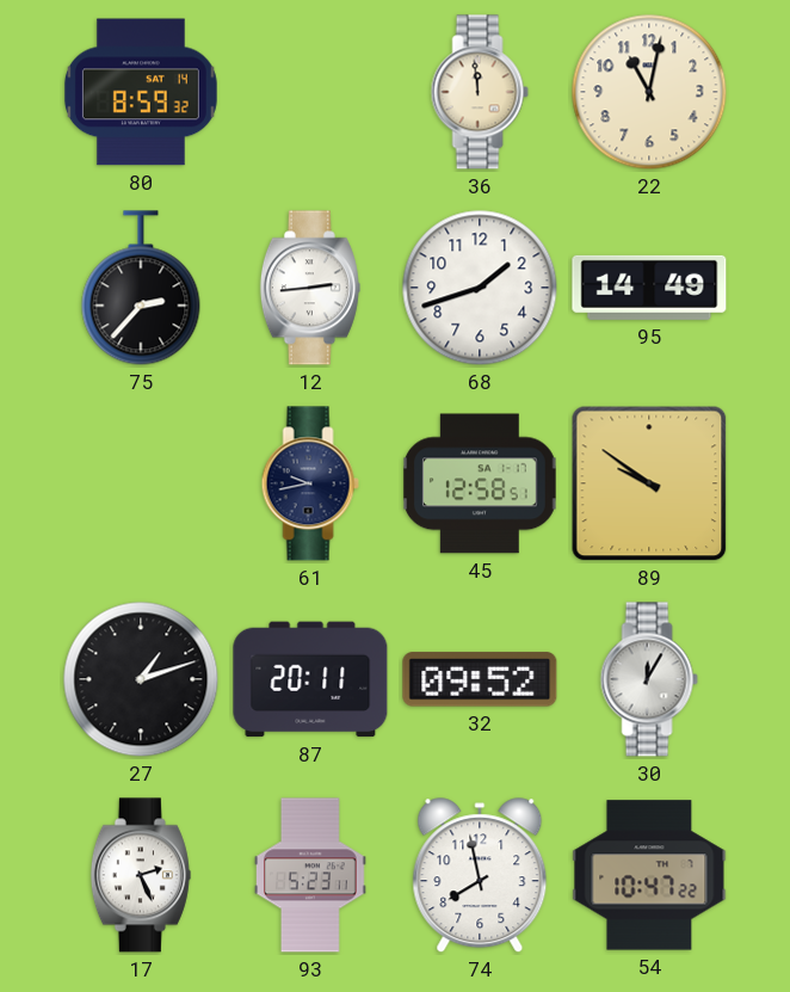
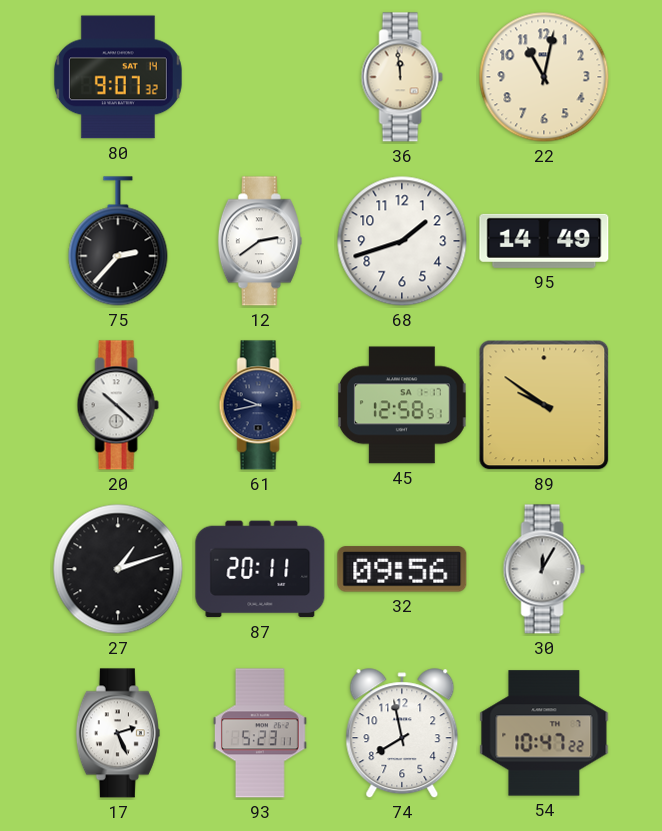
80: 8:59 -> 9:07
12: 2:44 -> 2:39
20: none -> 10:22
32: 09:52 -> 09:56
